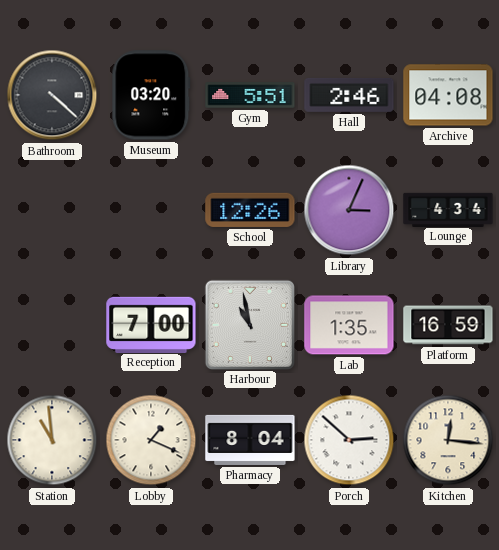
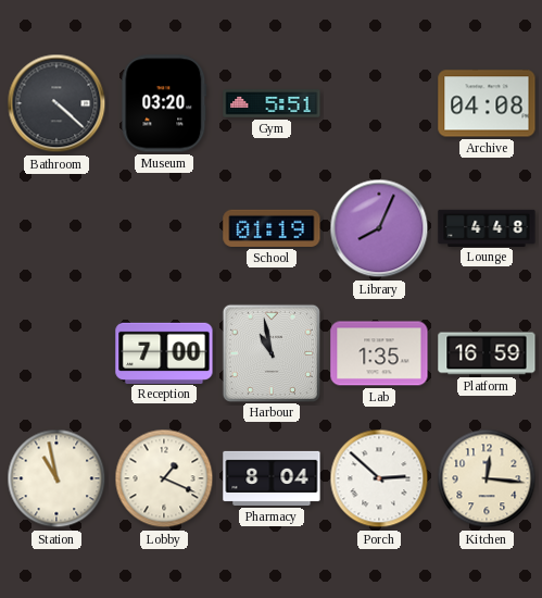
Hall: 2:46 -> none
School: 12:26 -> 01:19
Library: 3:04 -> 8:04
Lounge: 4:34 -> 4:48
Station: 10:59 -> 10:58
